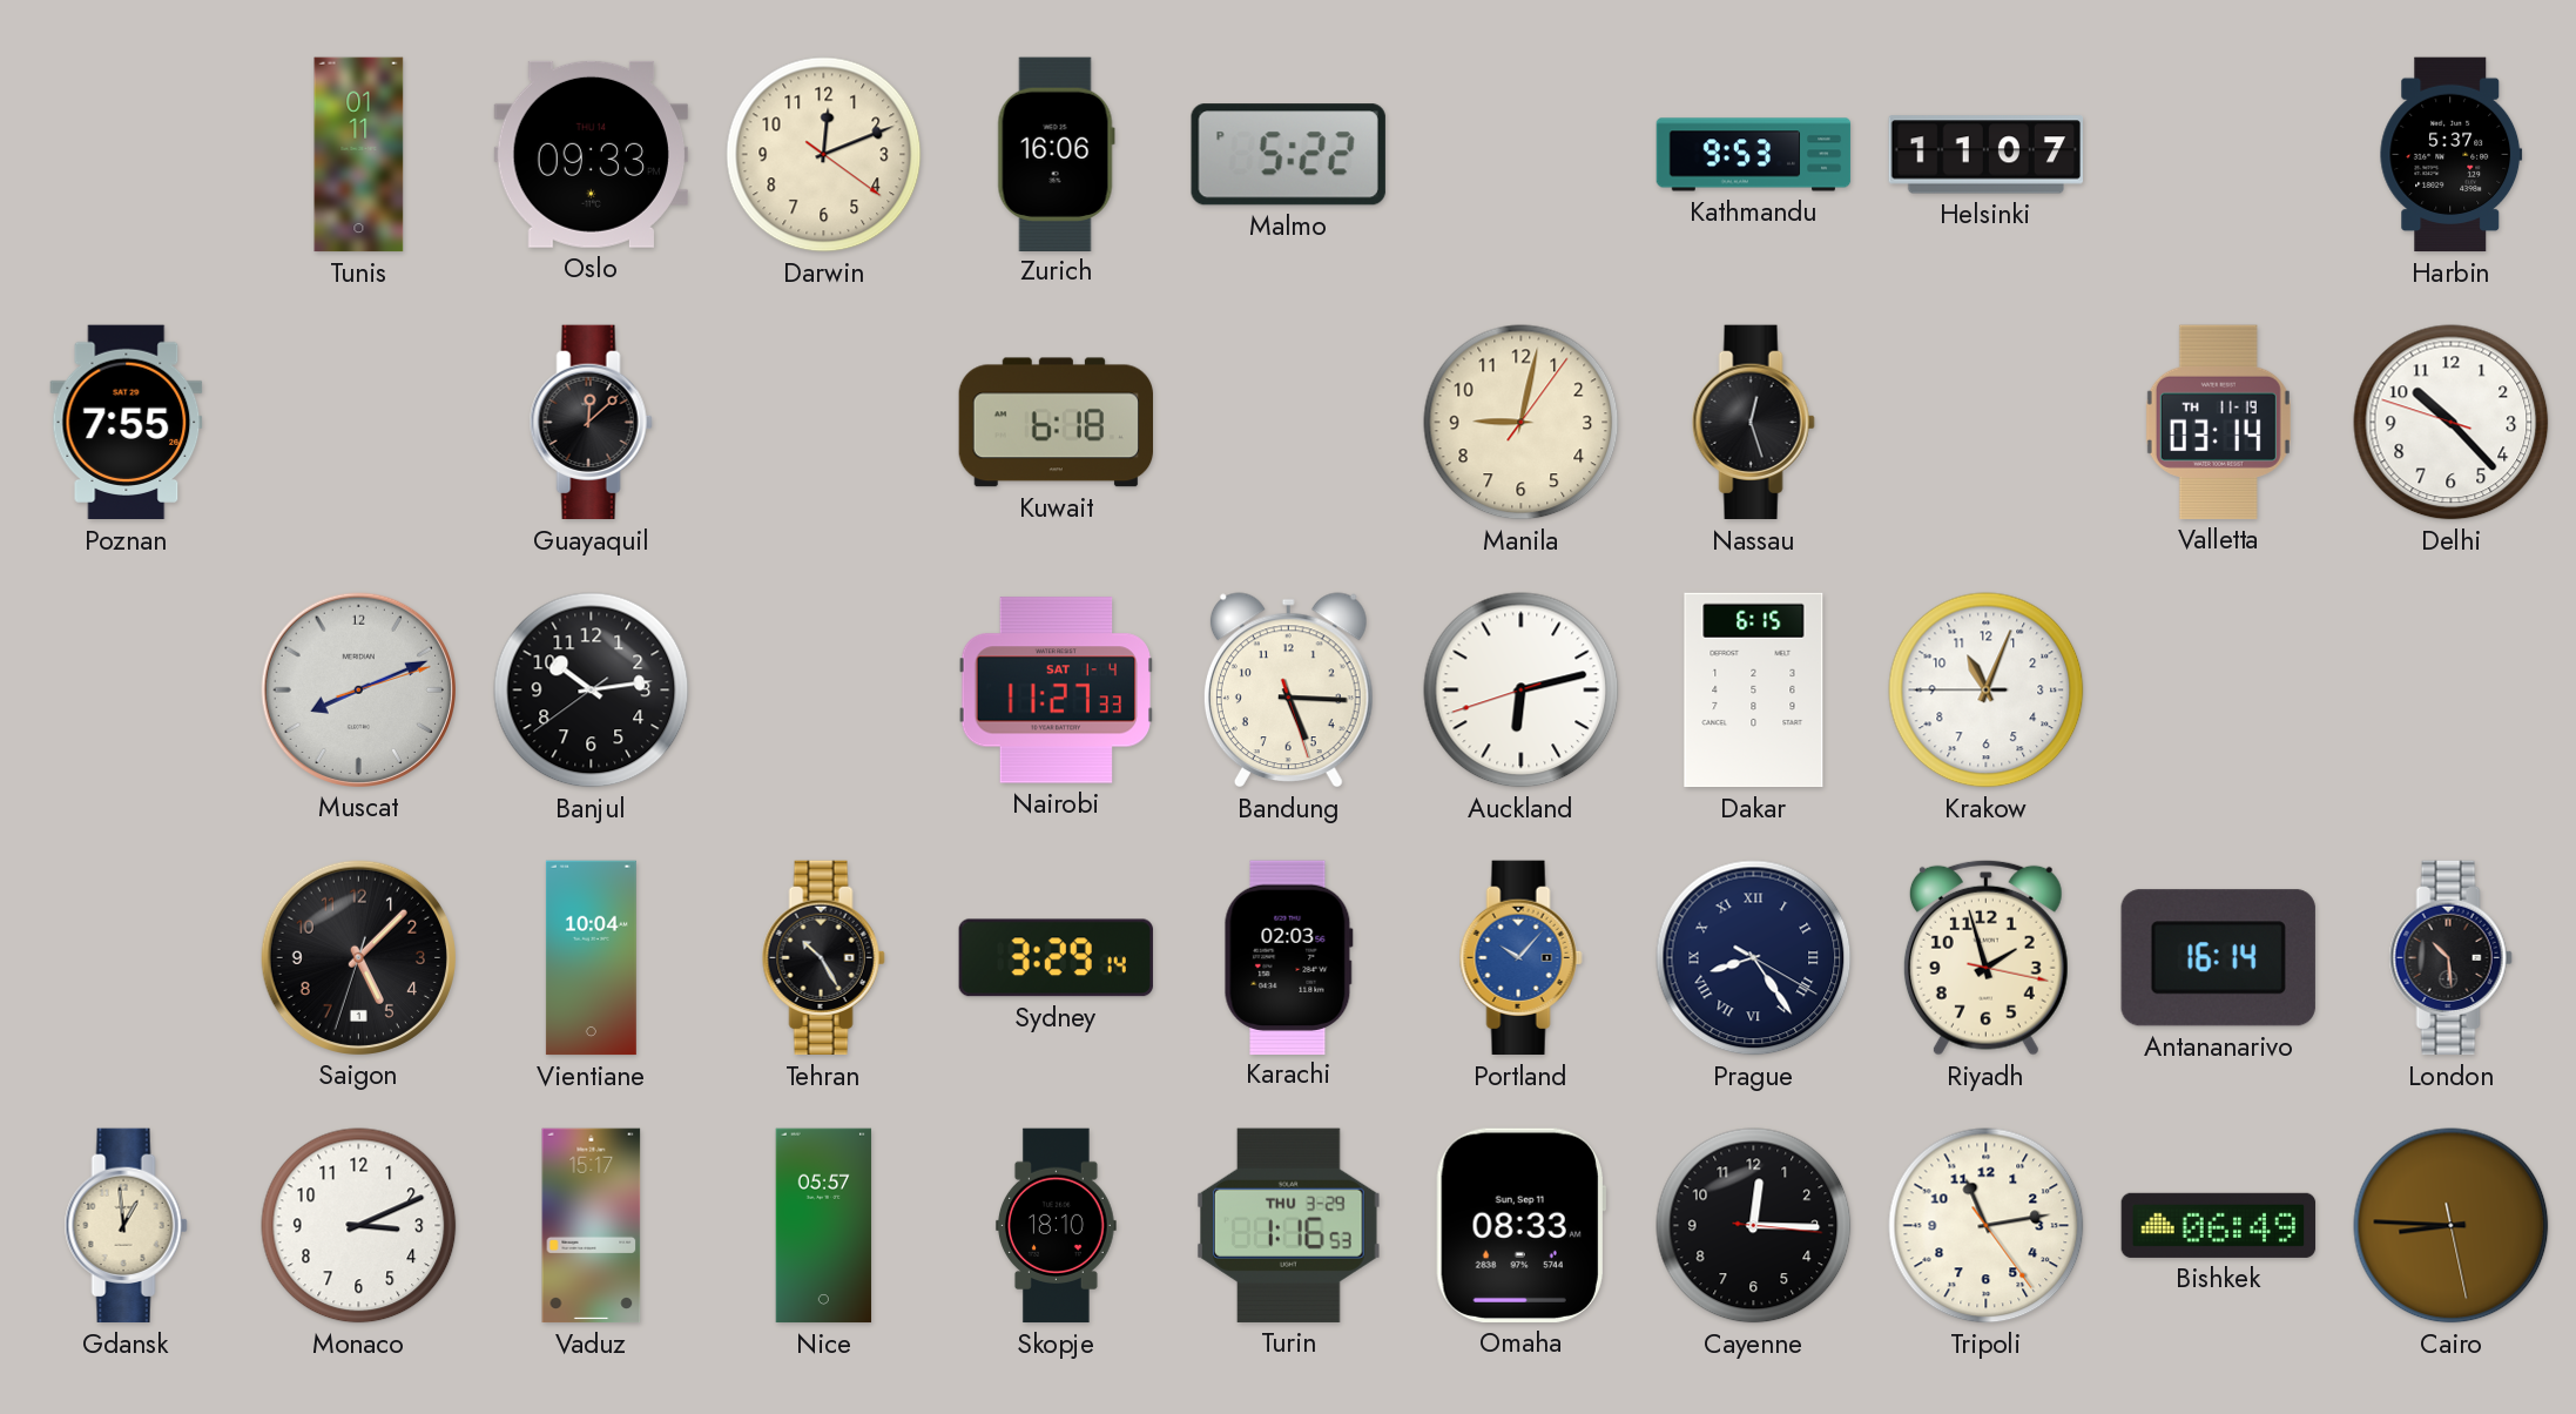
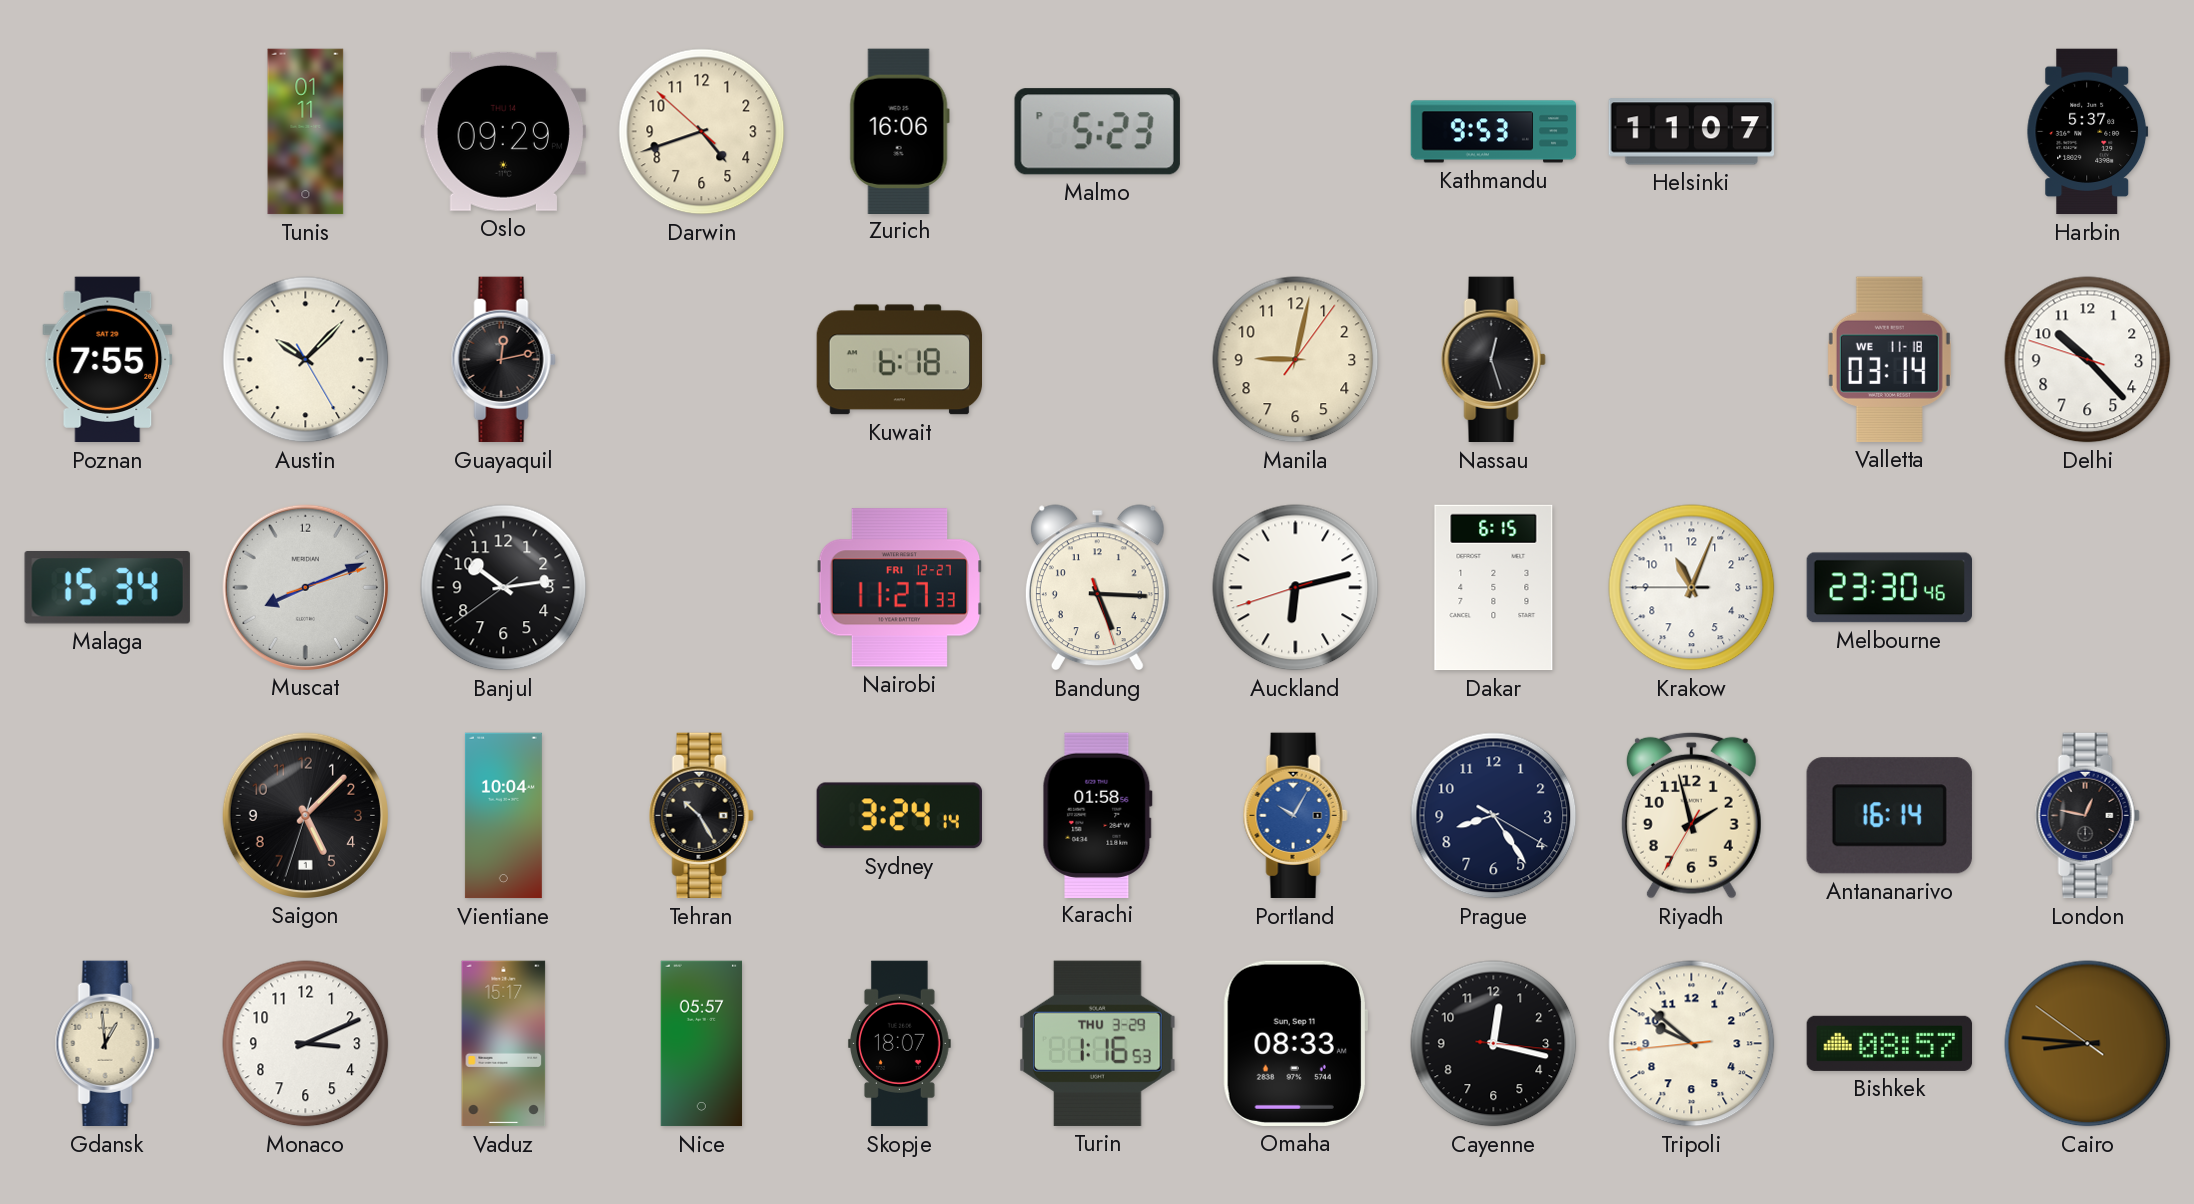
Oslo: 09:33 -> 09:29
Darwin: 12:11 -> 4:41
Malmo: 5:22 -> 5:23
Austin: none -> 10:07
Guayaquil: 12:08 -> 12:13
Valletta date: TH 11-19 -> WE 11-18
Malaga: none -> 15:34
Nairobi date: SAT 1-4 -> FRI 12-27
Melbourne: none -> 23:30
Sydney: 3:29 -> 3:24
Karachi: 02:03 -> 01:58
Portland: 10:07 -> 10:05
Prague numerals: Roman -> Arabic
Riyadh: 1:57:17 -> 1:57:35
London: 10:29 -> 12:47
Skopje: 18:10 -> 18:07
Cayenne: 12:15 -> 12:17
Tripoli: 11:13 -> 9:51
Bishkek: 06:49 -> 08:57
Cairo: 8:45:28 -> 8:45:51
